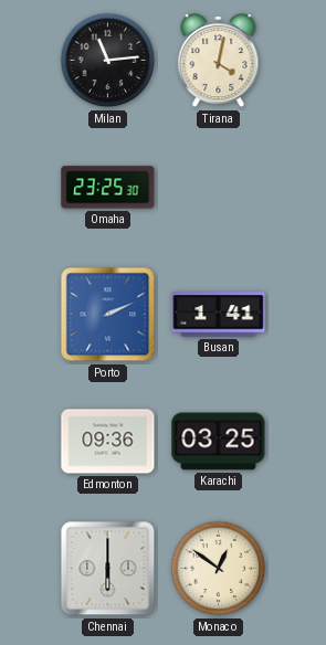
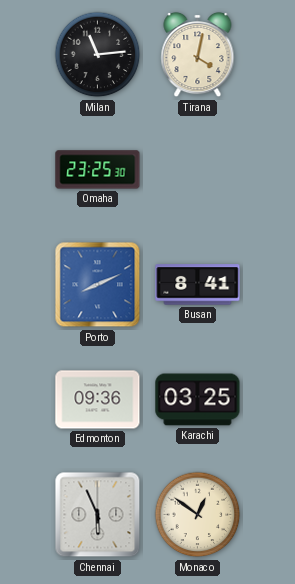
Porto: 2:11 -> 8:11
Busan: 1:41 -> 8:41
Chennai: 6:00 -> 5:56
